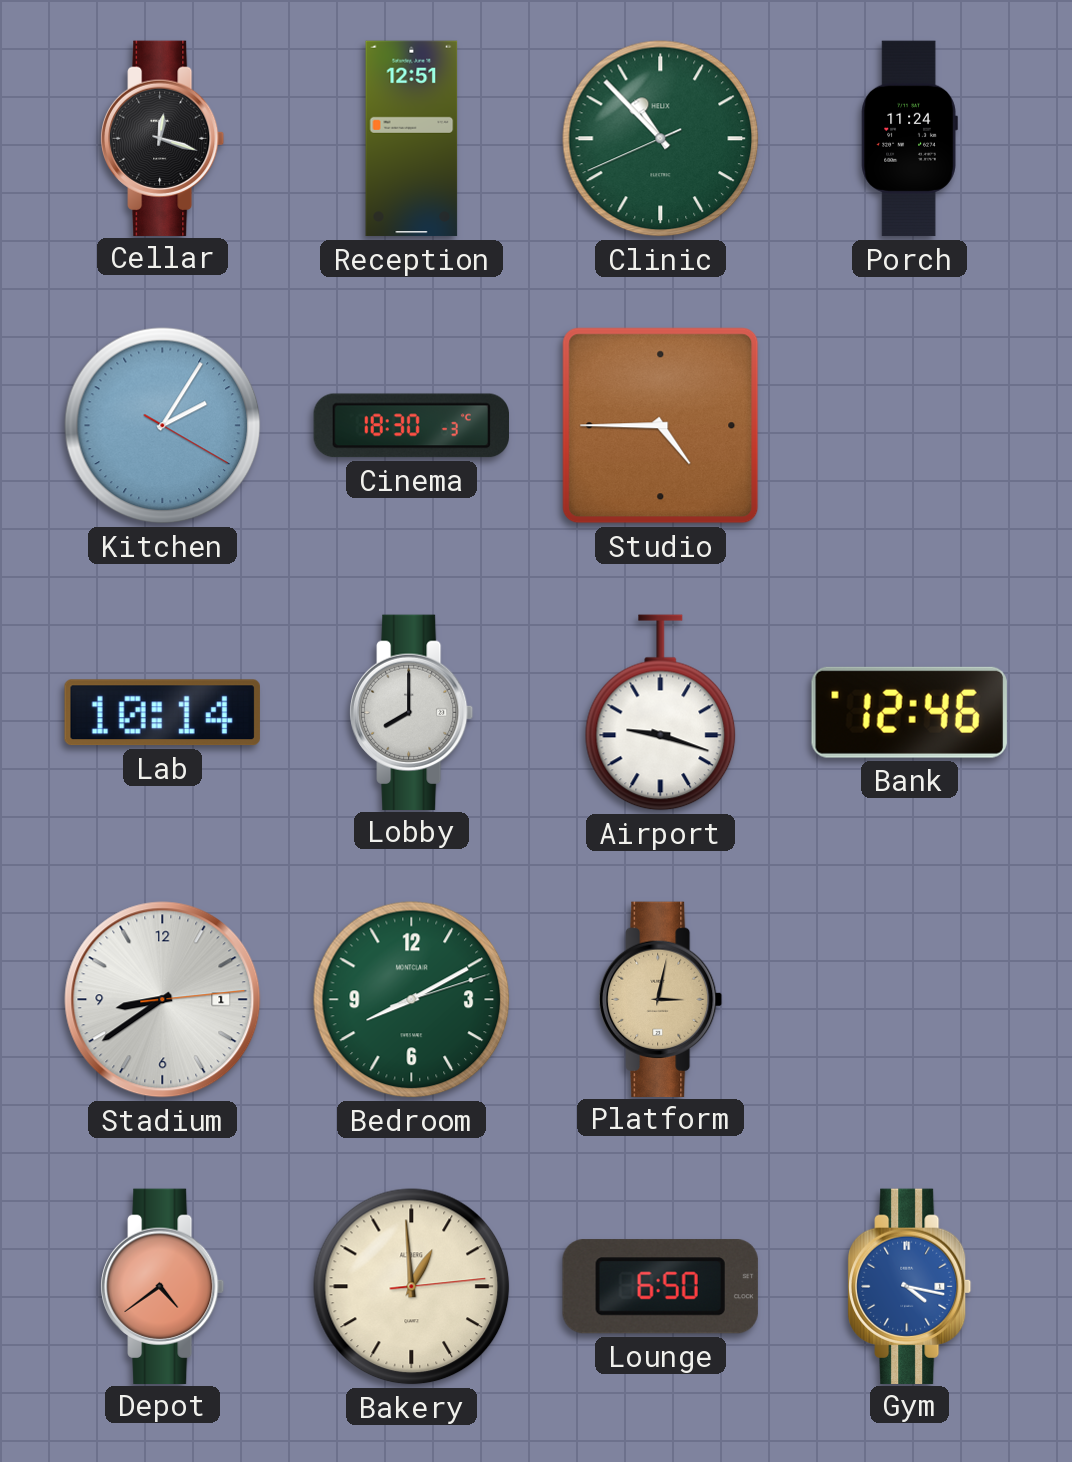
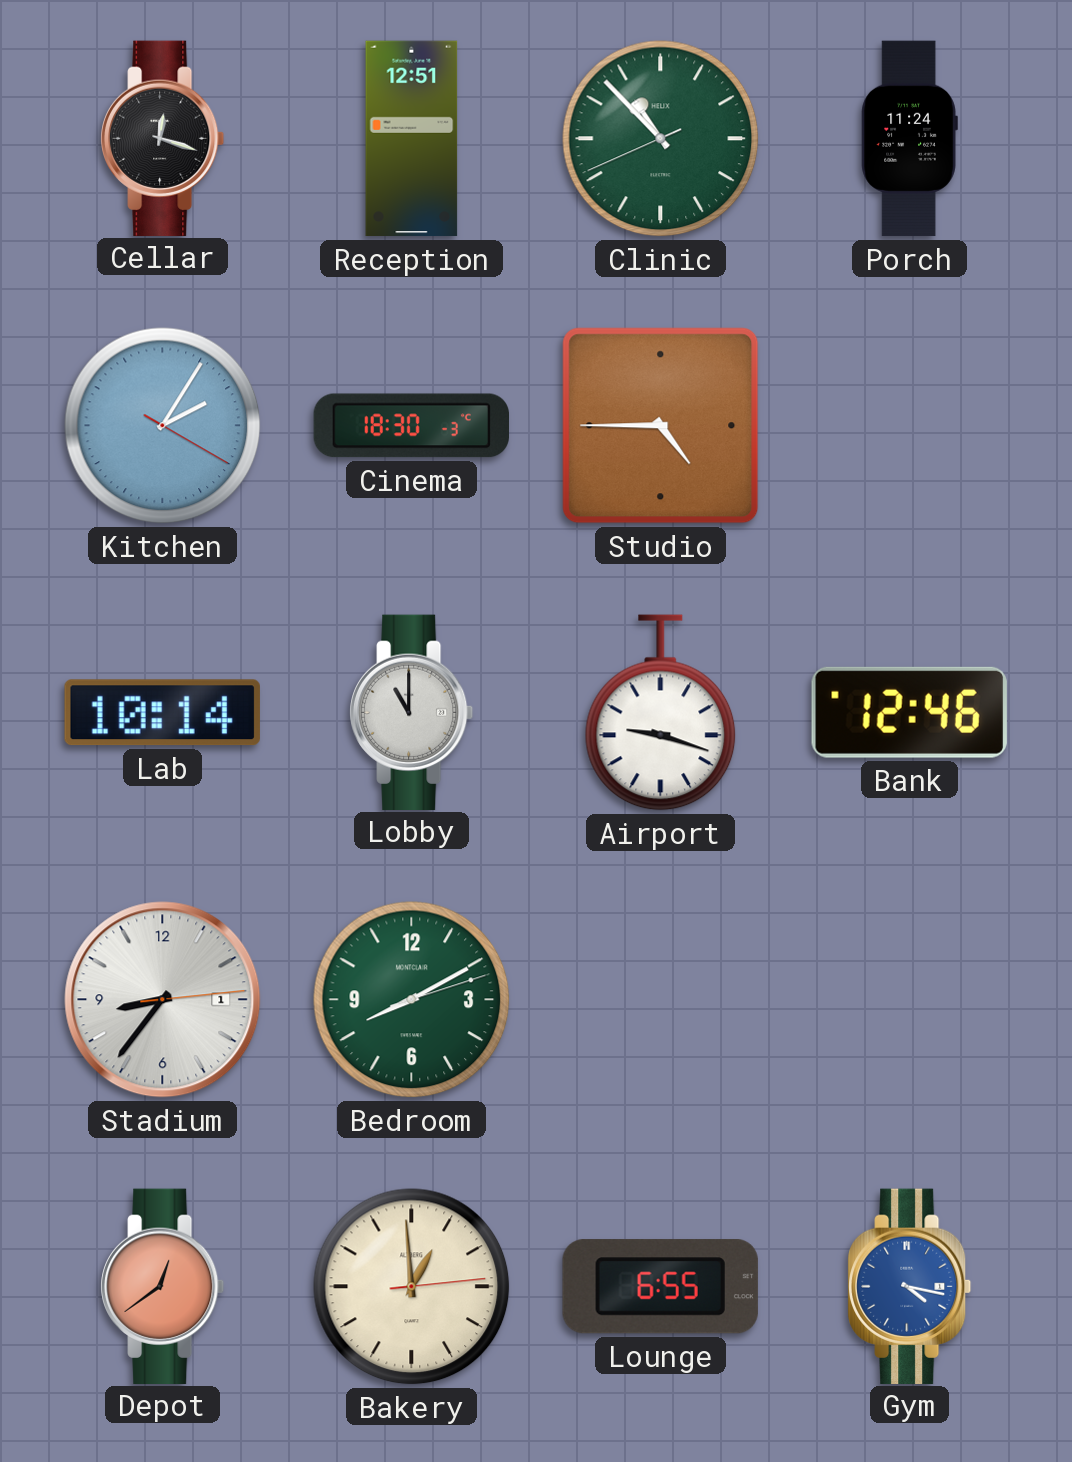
Lobby: 8:00 -> 11:00
Stadium: 8:39 -> 8:36
Platform: 3:02 -> none
Depot: 4:39 -> 12:39
Lounge: 6:50 -> 6:55
